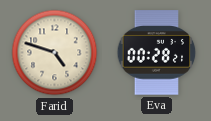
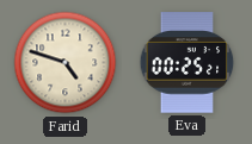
Eva: 00:28 -> 00:25
